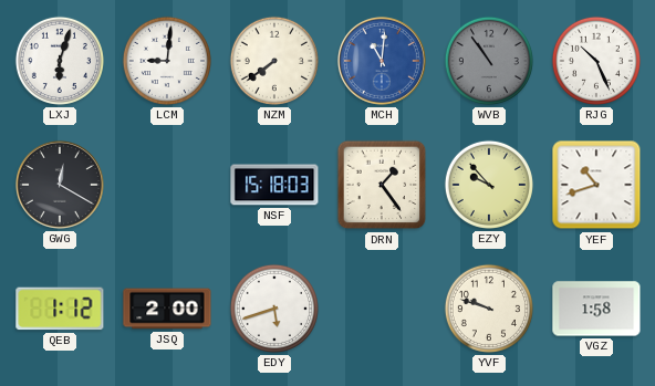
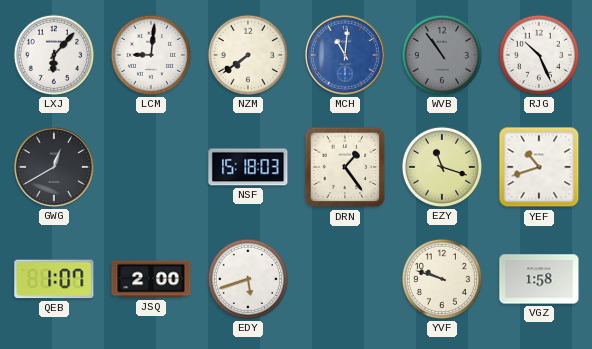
LXJ: 6:03 -> 6:07
GWG: 12:20 -> 12:40
EZY: 9:53 -> 11:18
QEB: 1:12 -> 1:07
